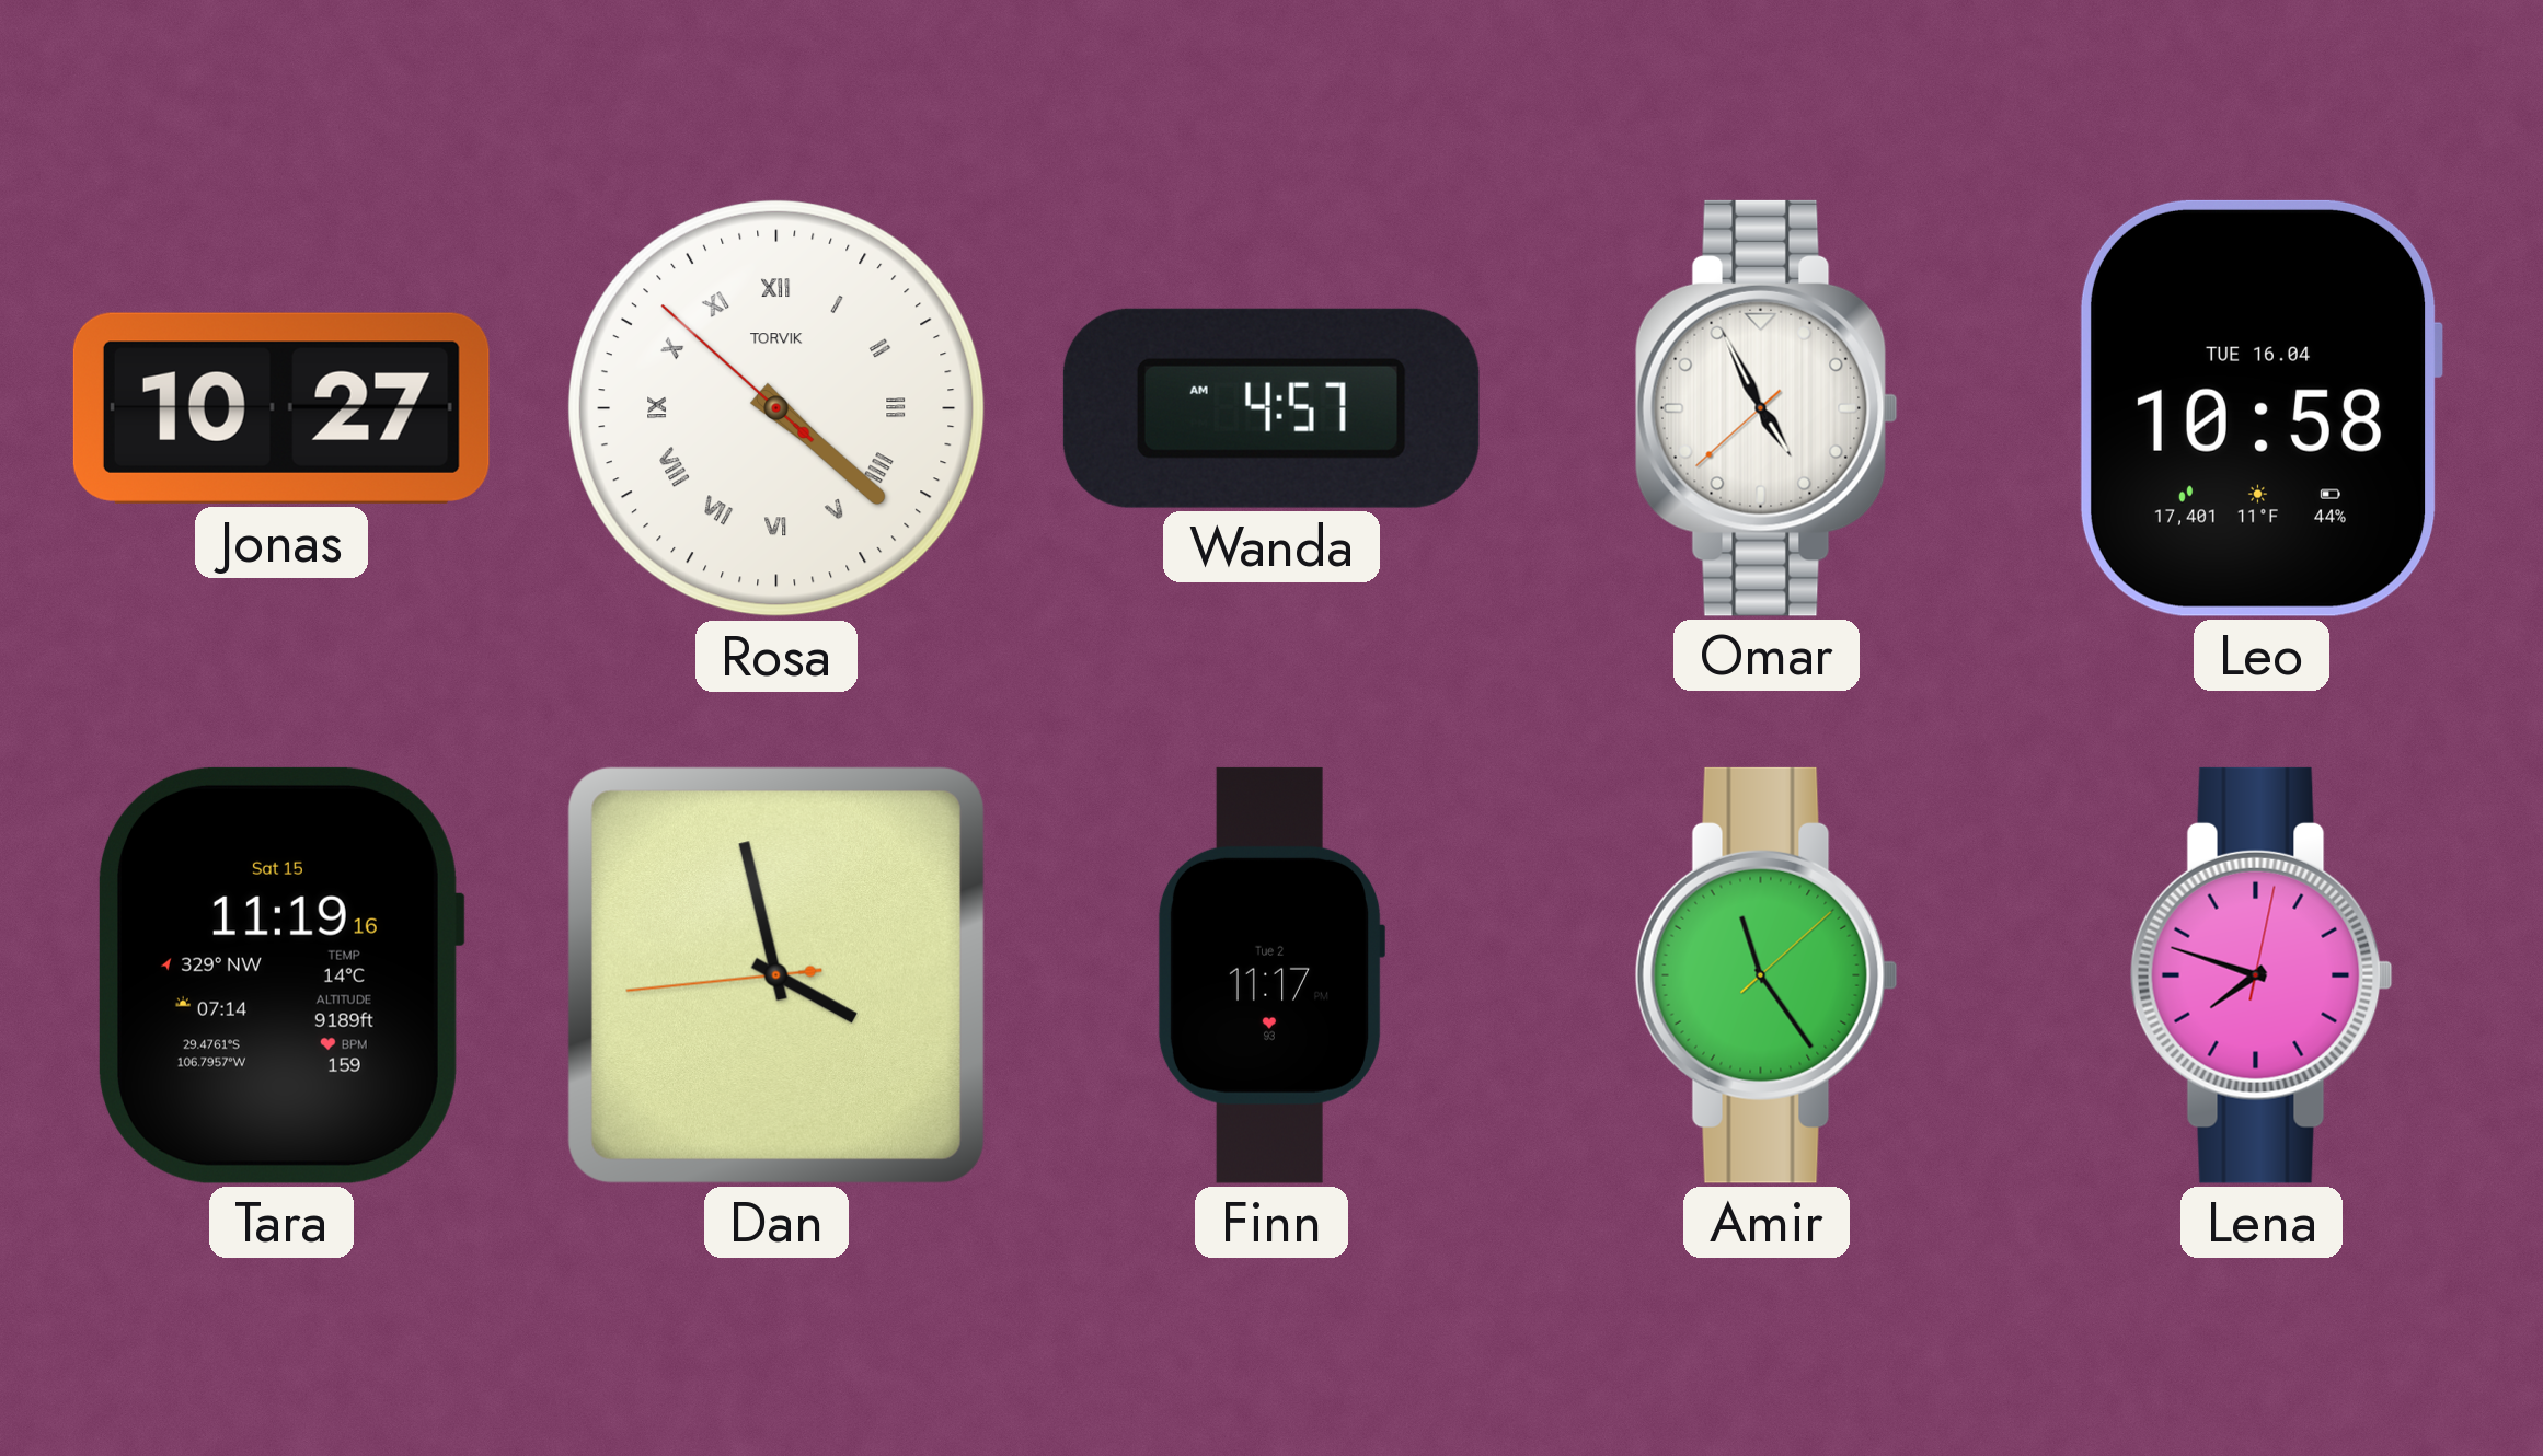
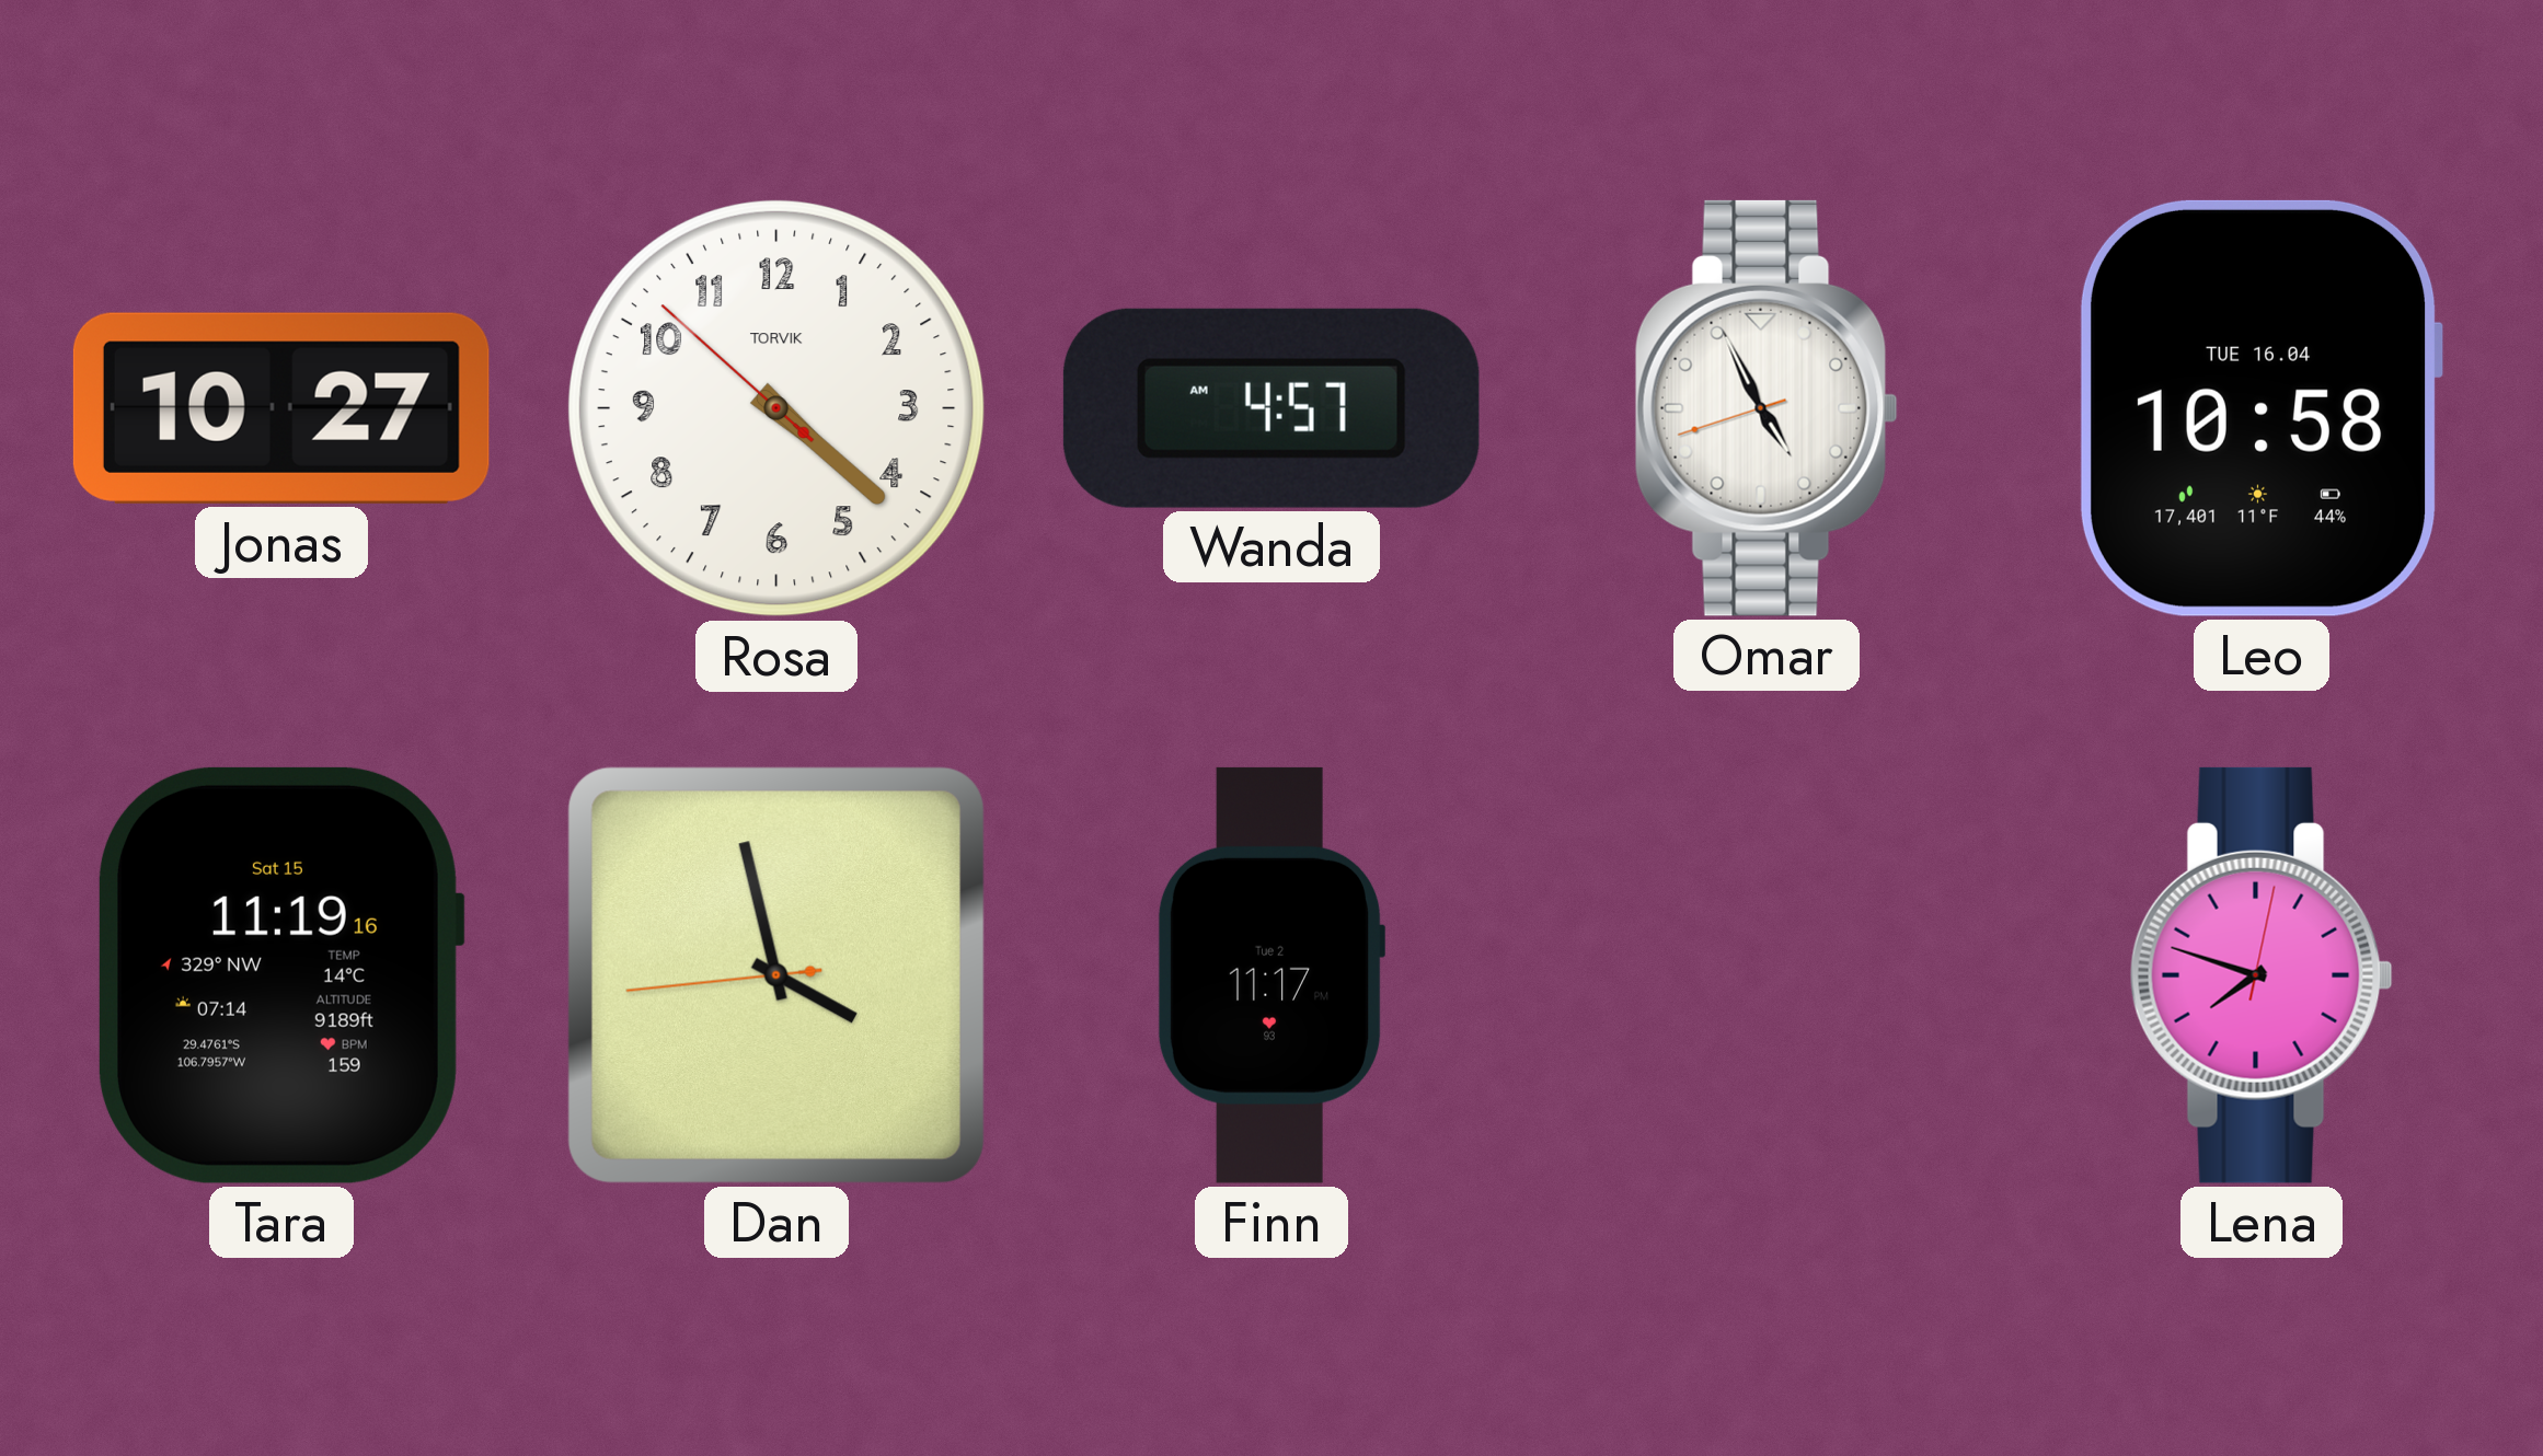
Rosa numerals: Roman -> Arabic
Omar: 4:55:38 -> 4:55:42
Amir: 11:24 -> none
